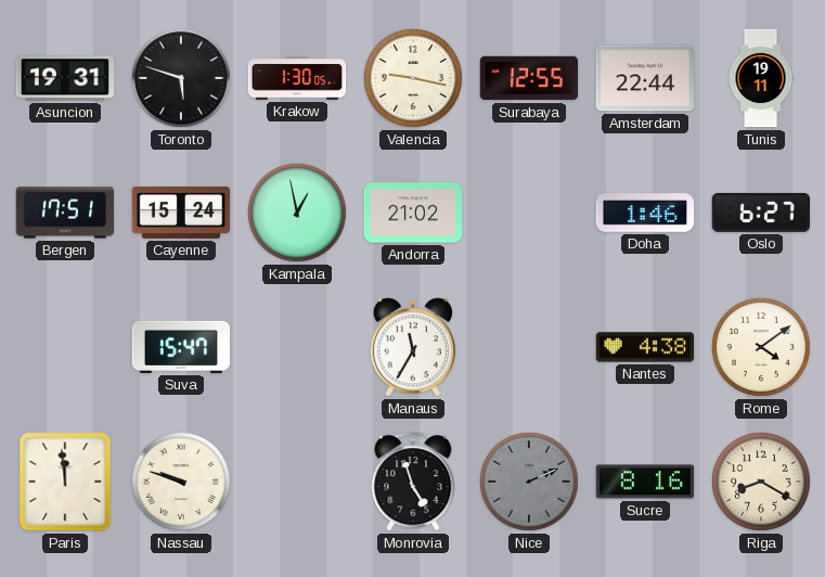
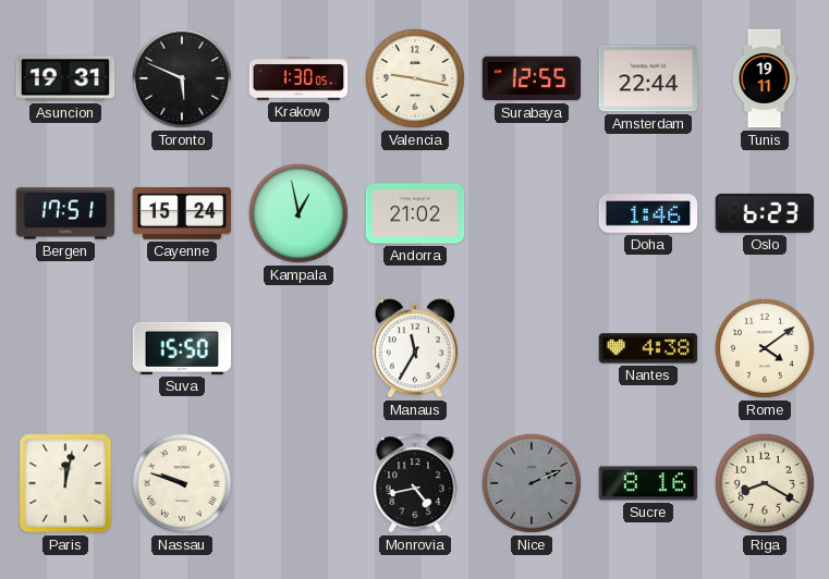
Toronto: 5:48 -> 5:49
Oslo: 6:27 -> 6:23
Suva: 15:47 -> 15:50
Paris: 11:59 -> 12:02
Monrovia: 4:57 -> 4:43
